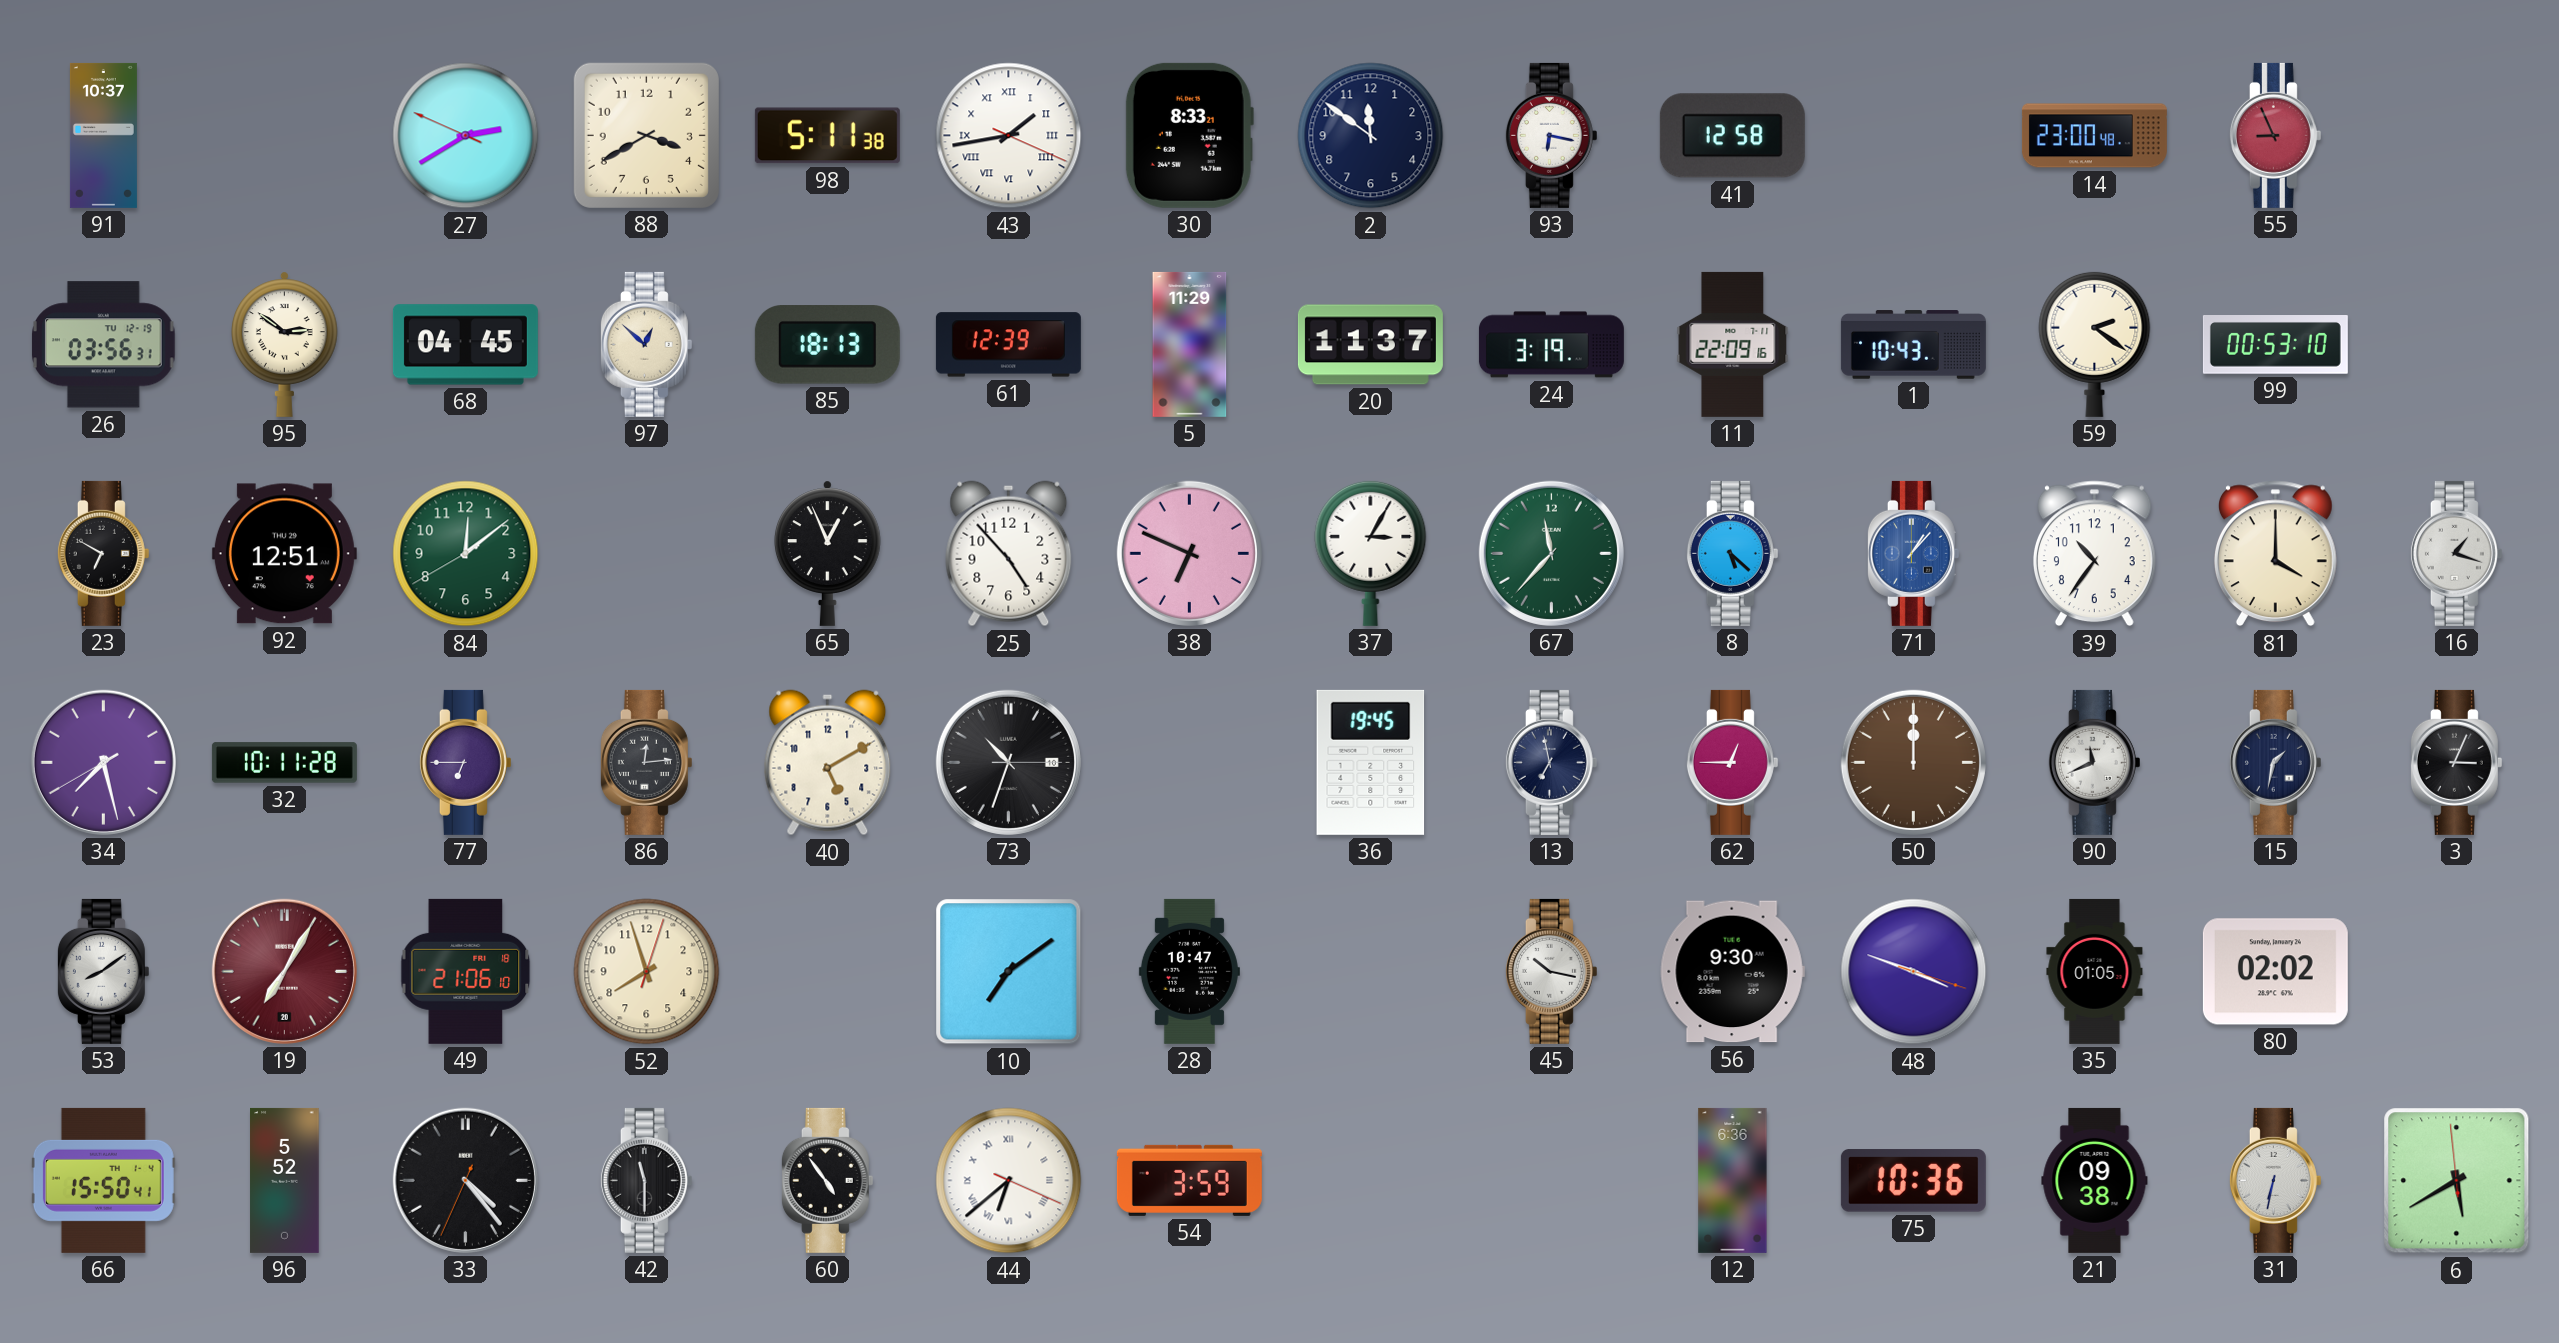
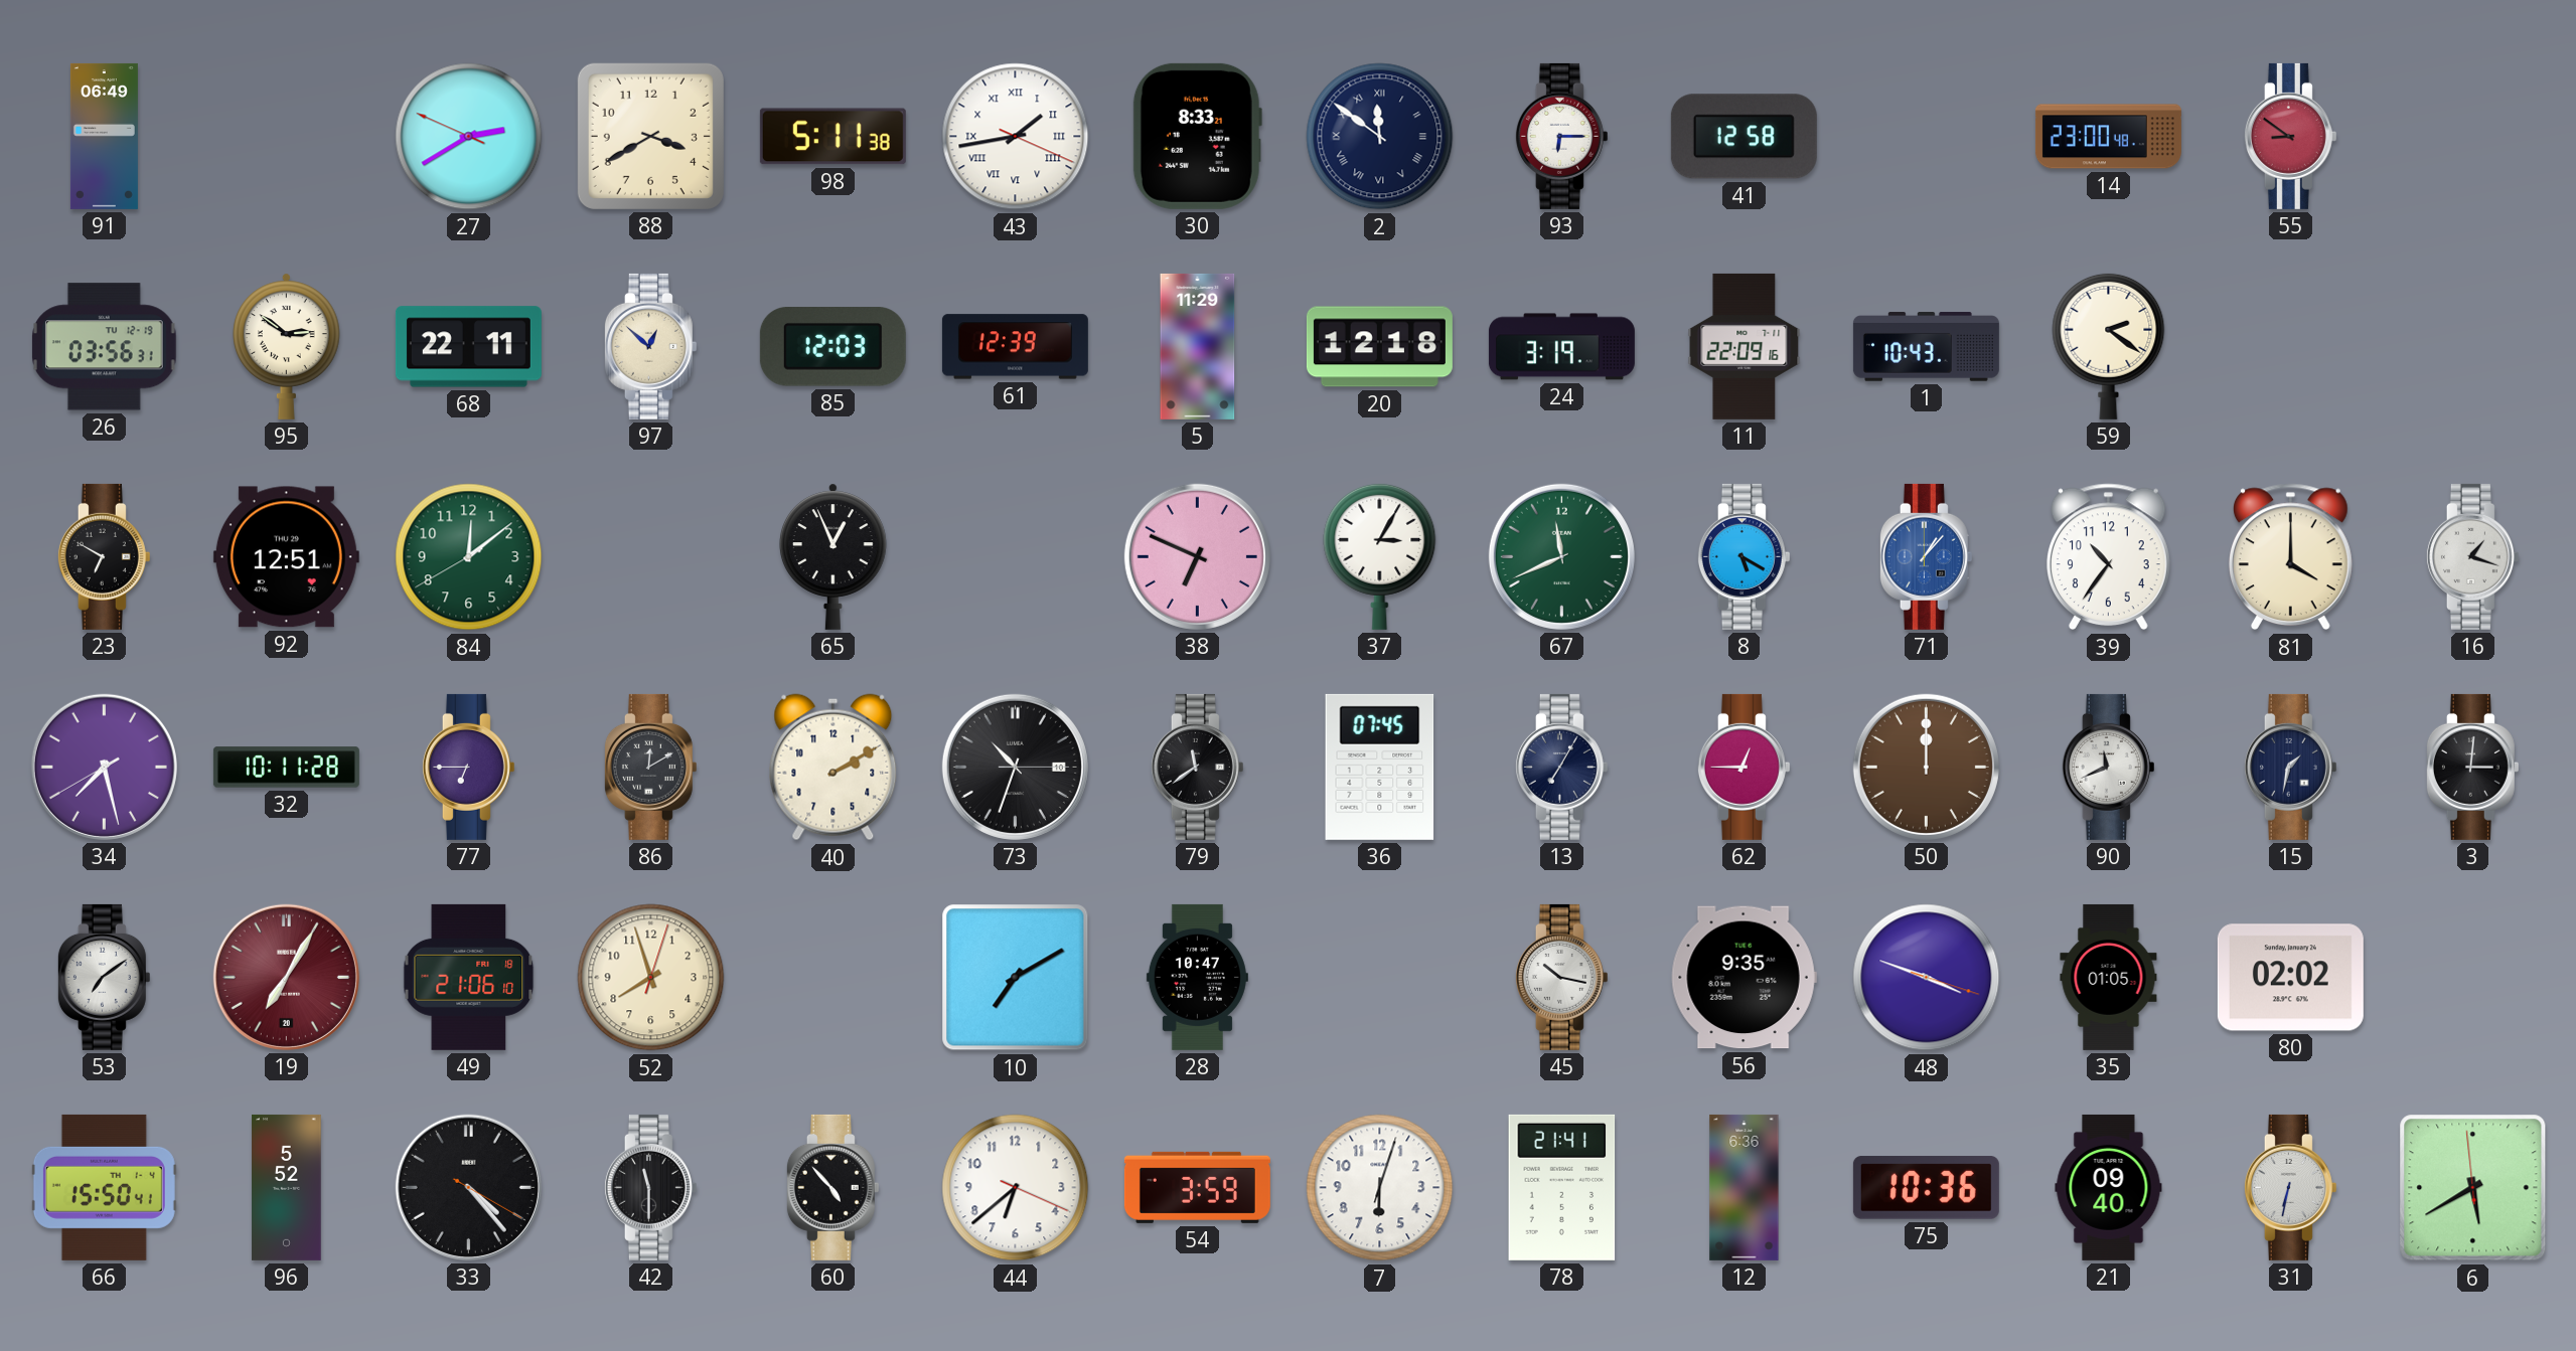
91: 10:37 -> 06:49
2 numerals: Arabic -> Roman
93: 6:17 -> 6:15
55: 8:56 -> 8:51
68: 04:45 -> 22:11
85: 18:13 -> 12:03
20: 11:37 -> 12:18
99: 00:53 -> none
25: 4:53 -> none
67: 11:37 -> 11:41
8: 5:22 -> 5:20
86: 12:14 -> 12:10
40: 5:10 -> 2:10
79: none -> 11:39
36: 19:45 -> 07:45
13: 6:58 -> 7:05
3: 3:04 -> 3:01
53: 8:09 -> 7:09
10: 7:09 -> 7:10
56: 9:30 -> 9:35
33: 4:23:34 -> 4:23:20
60: 4:54 -> 4:53
44 numerals: Roman -> Arabic
7: none -> 6:03
78: none -> 21:41
21: 09:38 -> 09:40
